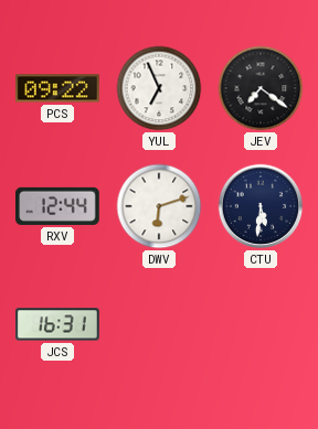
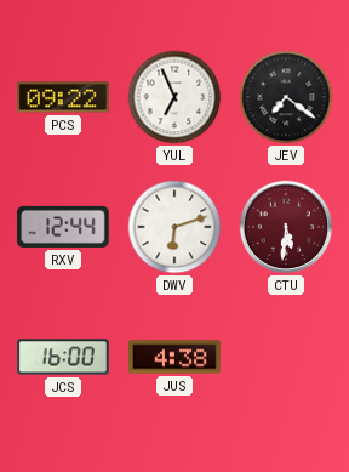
CTU dial: navy -> burgundy
JCS: 16:31 -> 16:00
JUS: none -> 4:38
